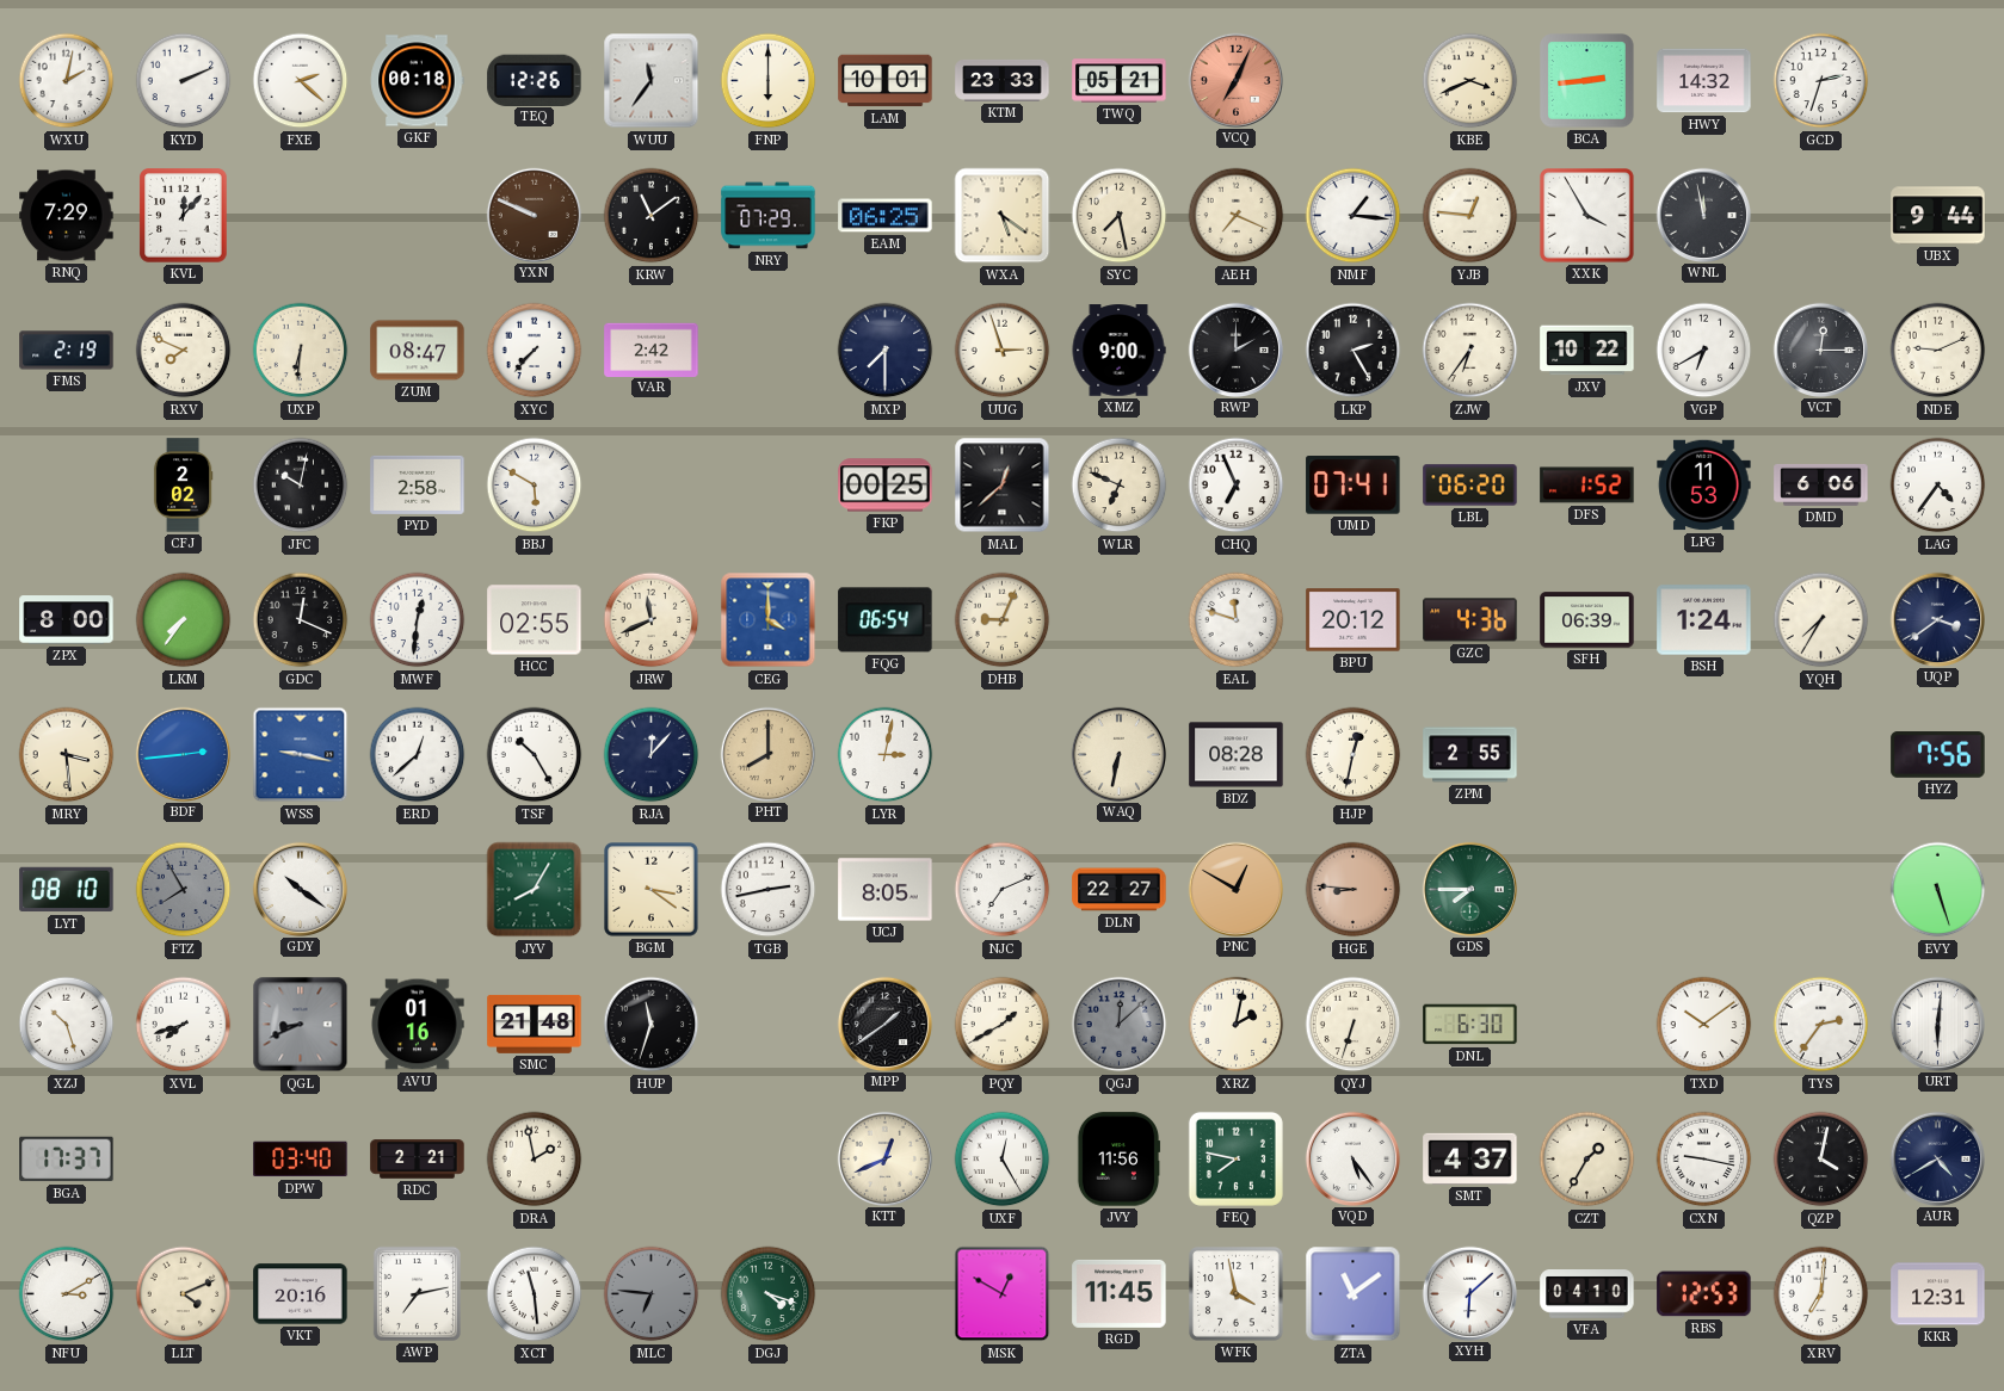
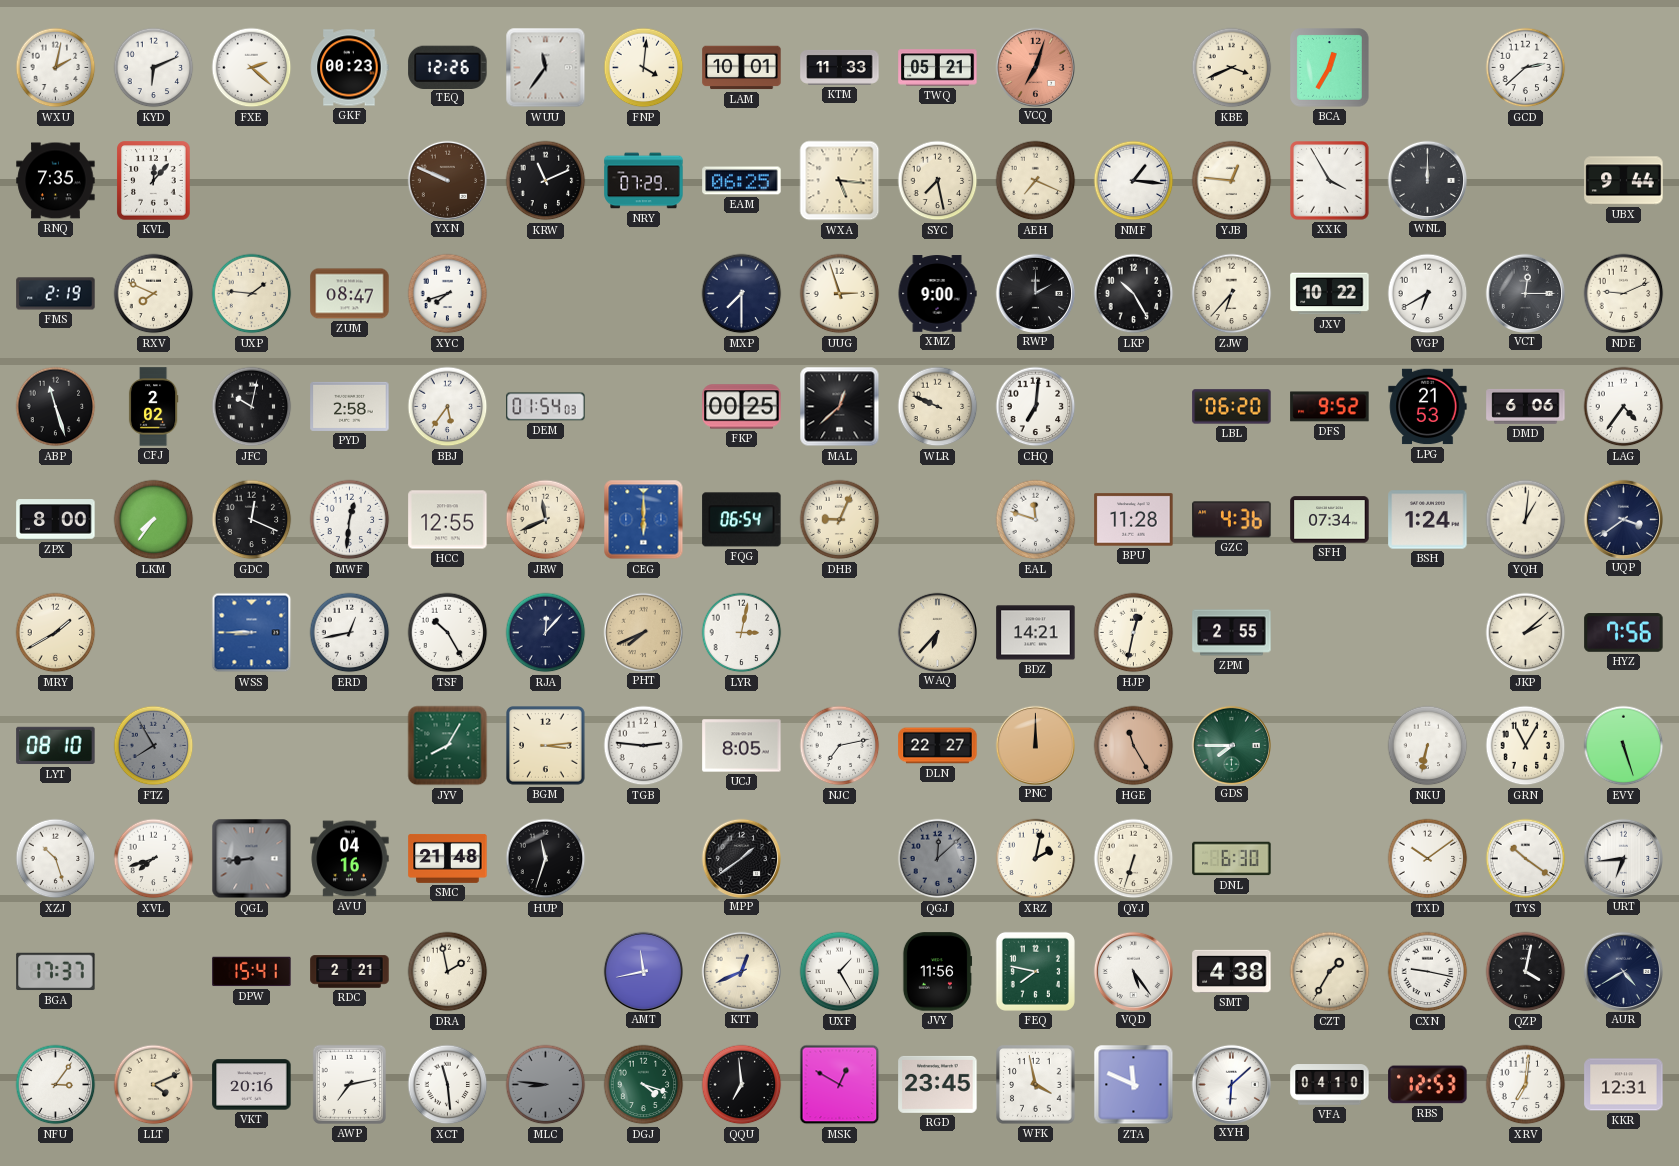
KYD: 2:11 -> 6:11
GKF: 00:18 -> 00:23
FNP: 6:00 -> 4:01
KTM: 23:33 -> 11:33
VCQ: 7:04 -> 7:03
BCA: 2:44 -> 12:35
HWY: 14:32 -> none
GCD: 2:33 -> 2:38
RNQ: 7:29 -> 7:35
KRW: 11:09 -> 11:11
WXA: 5:21 -> 5:16
WNL: 11:58 -> 12:00
UXP: 6:31 -> 1:46
XYC: 7:37 -> 7:42
VAR: 2:42 -> none
LKP: 2:25 -> 10:25
ZJW: 6:36 -> 6:37
ABP: none -> 11:27
BBJ: 5:50 -> 5:36
DEM: none -> 01:54
WLR: 6:49 -> 9:49
CHQ: 6:56 -> 7:01
UMD: 07:41 -> none
DFS: 1:52 -> 9:52
LPG: 11:53 -> 21:53
HCC: 02:55 -> 12:55
CEG: 4:00 -> 6:00
BPU: 20:12 -> 11:28
SFH: 06:39 -> 07:34
YQH: 7:35 -> 1:01
MRY: 3:29 -> 1:40
BDF: 2:44 -> none
WSS: 9:17 -> 8:45
ERD: 12:38 -> 12:43
PHT: 8:00 -> 7:41
WAQ: 6:32 -> 6:37
BDZ: 08:28 -> 14:21
JKP: none -> 2:08
GDY: 10:21 -> none
BGM: 3:21 -> 3:14
TGB: 2:43 -> 2:46
NJC: 7:11 -> 7:13
PNC: 12:50 -> 12:00
HGE: 8:46 -> 11:25
NKU: none -> 6:32
GRN: none -> 11:05
QGL: 8:41 -> 8:44
AVU: 01:16 -> 04:16
PQY: 1:40 -> none
TYS: 2:36 -> 10:21
URT: 6:01 -> 6:44
DPW: 03:40 -> 15:41
AMT: none -> 11:43
UXF: 12:25 -> 1:25
SMT: 4:37 -> 4:38
NFU: 3:10 -> 3:06
MLC: 6:46 -> 8:46
QQU: none -> 6:59
RGD: 11:45 -> 23:45
ZTA: 11:09 -> 11:49
